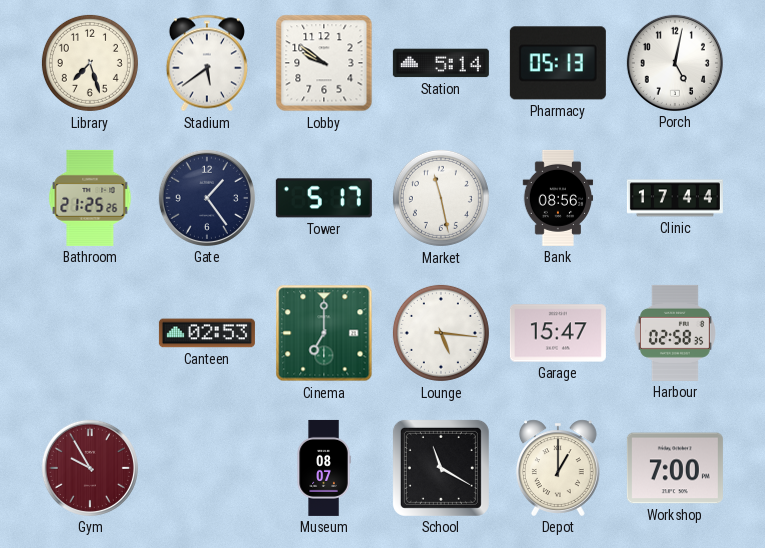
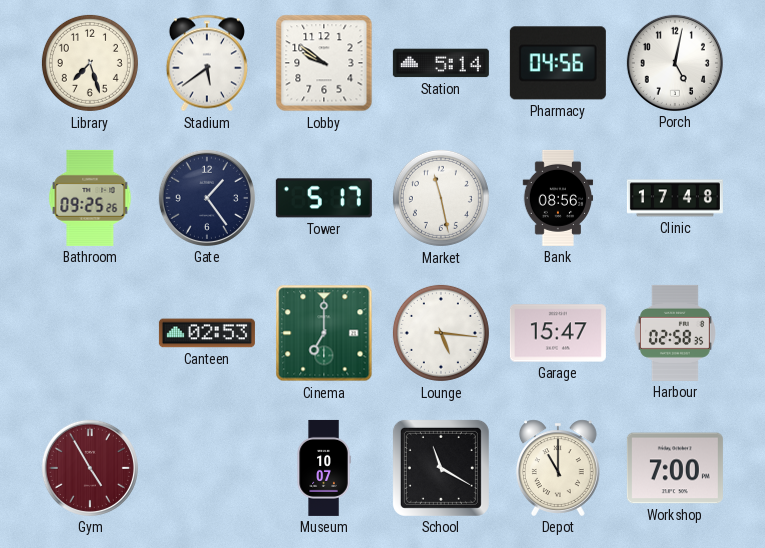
Pharmacy: 05:13 -> 04:56
Bathroom: 21:25 -> 09:25
Clinic: 17:44 -> 17:48
Gym: 9:55 -> 4:55
Museum: 08:07 -> 10:07
Depot: 1:00 -> 11:00
